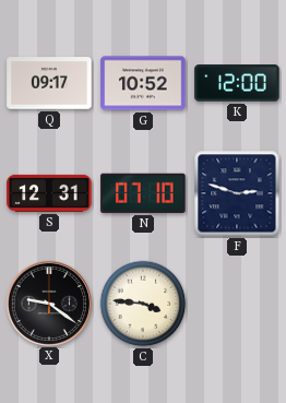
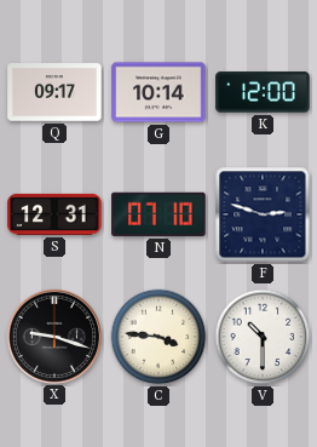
G: 10:52 -> 10:14
X: 9:21 -> 9:18
V: none -> 10:30
